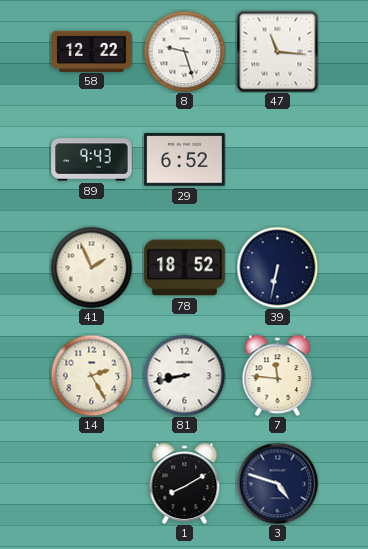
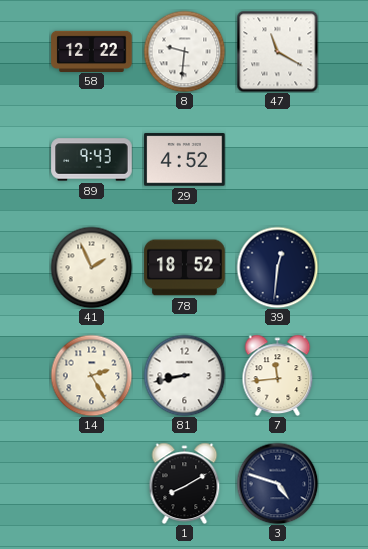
8: 9:27 -> 9:31
47: 11:16 -> 11:20
29: 6:52 -> 4:52
39: 6:32 -> 12:31
7: 11:46 -> 11:44
